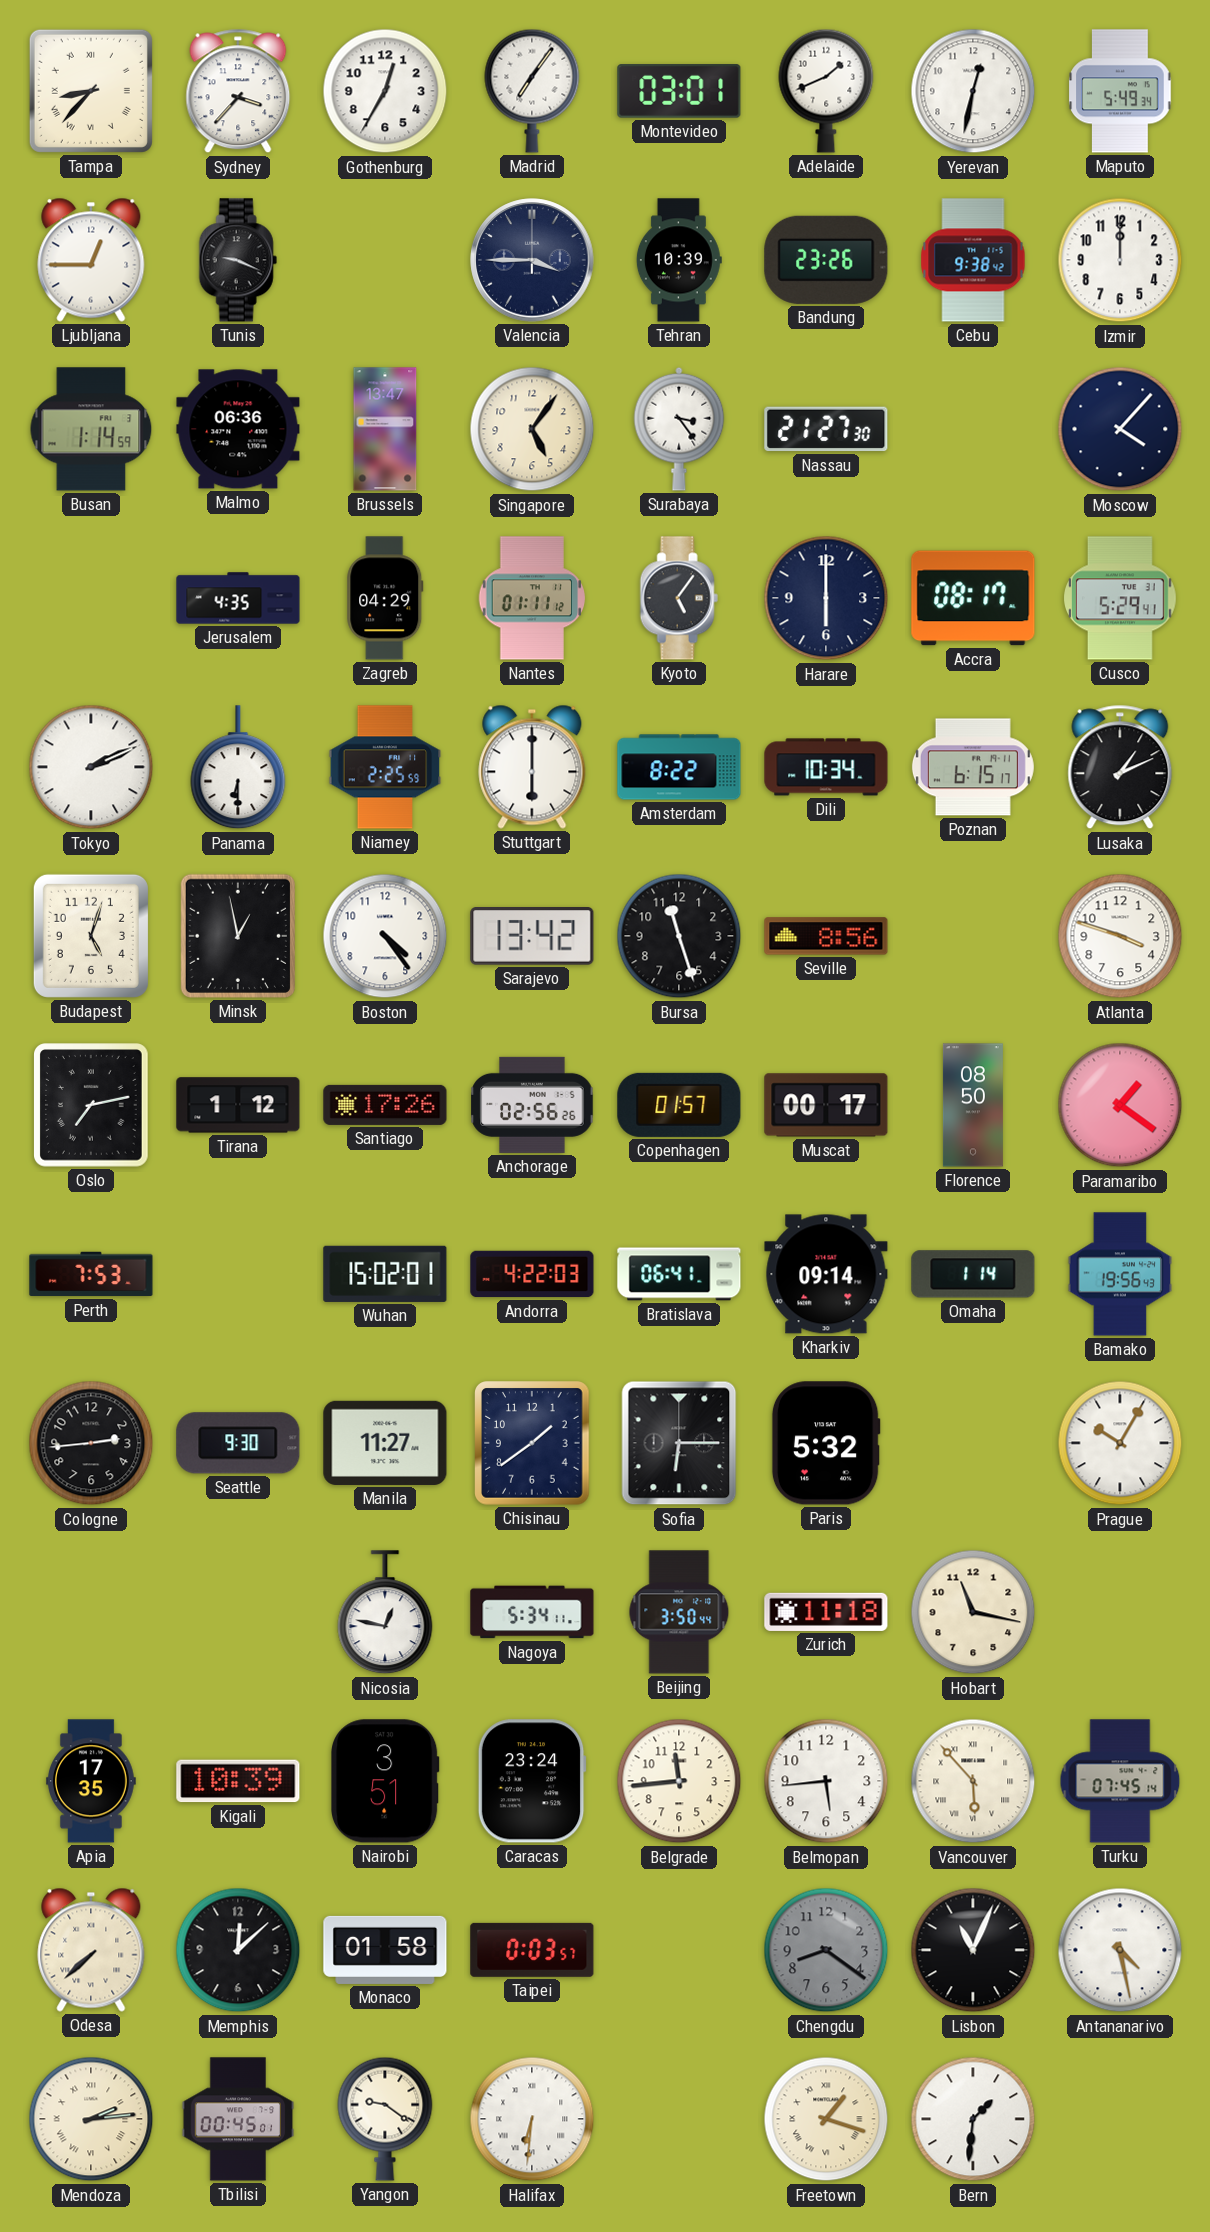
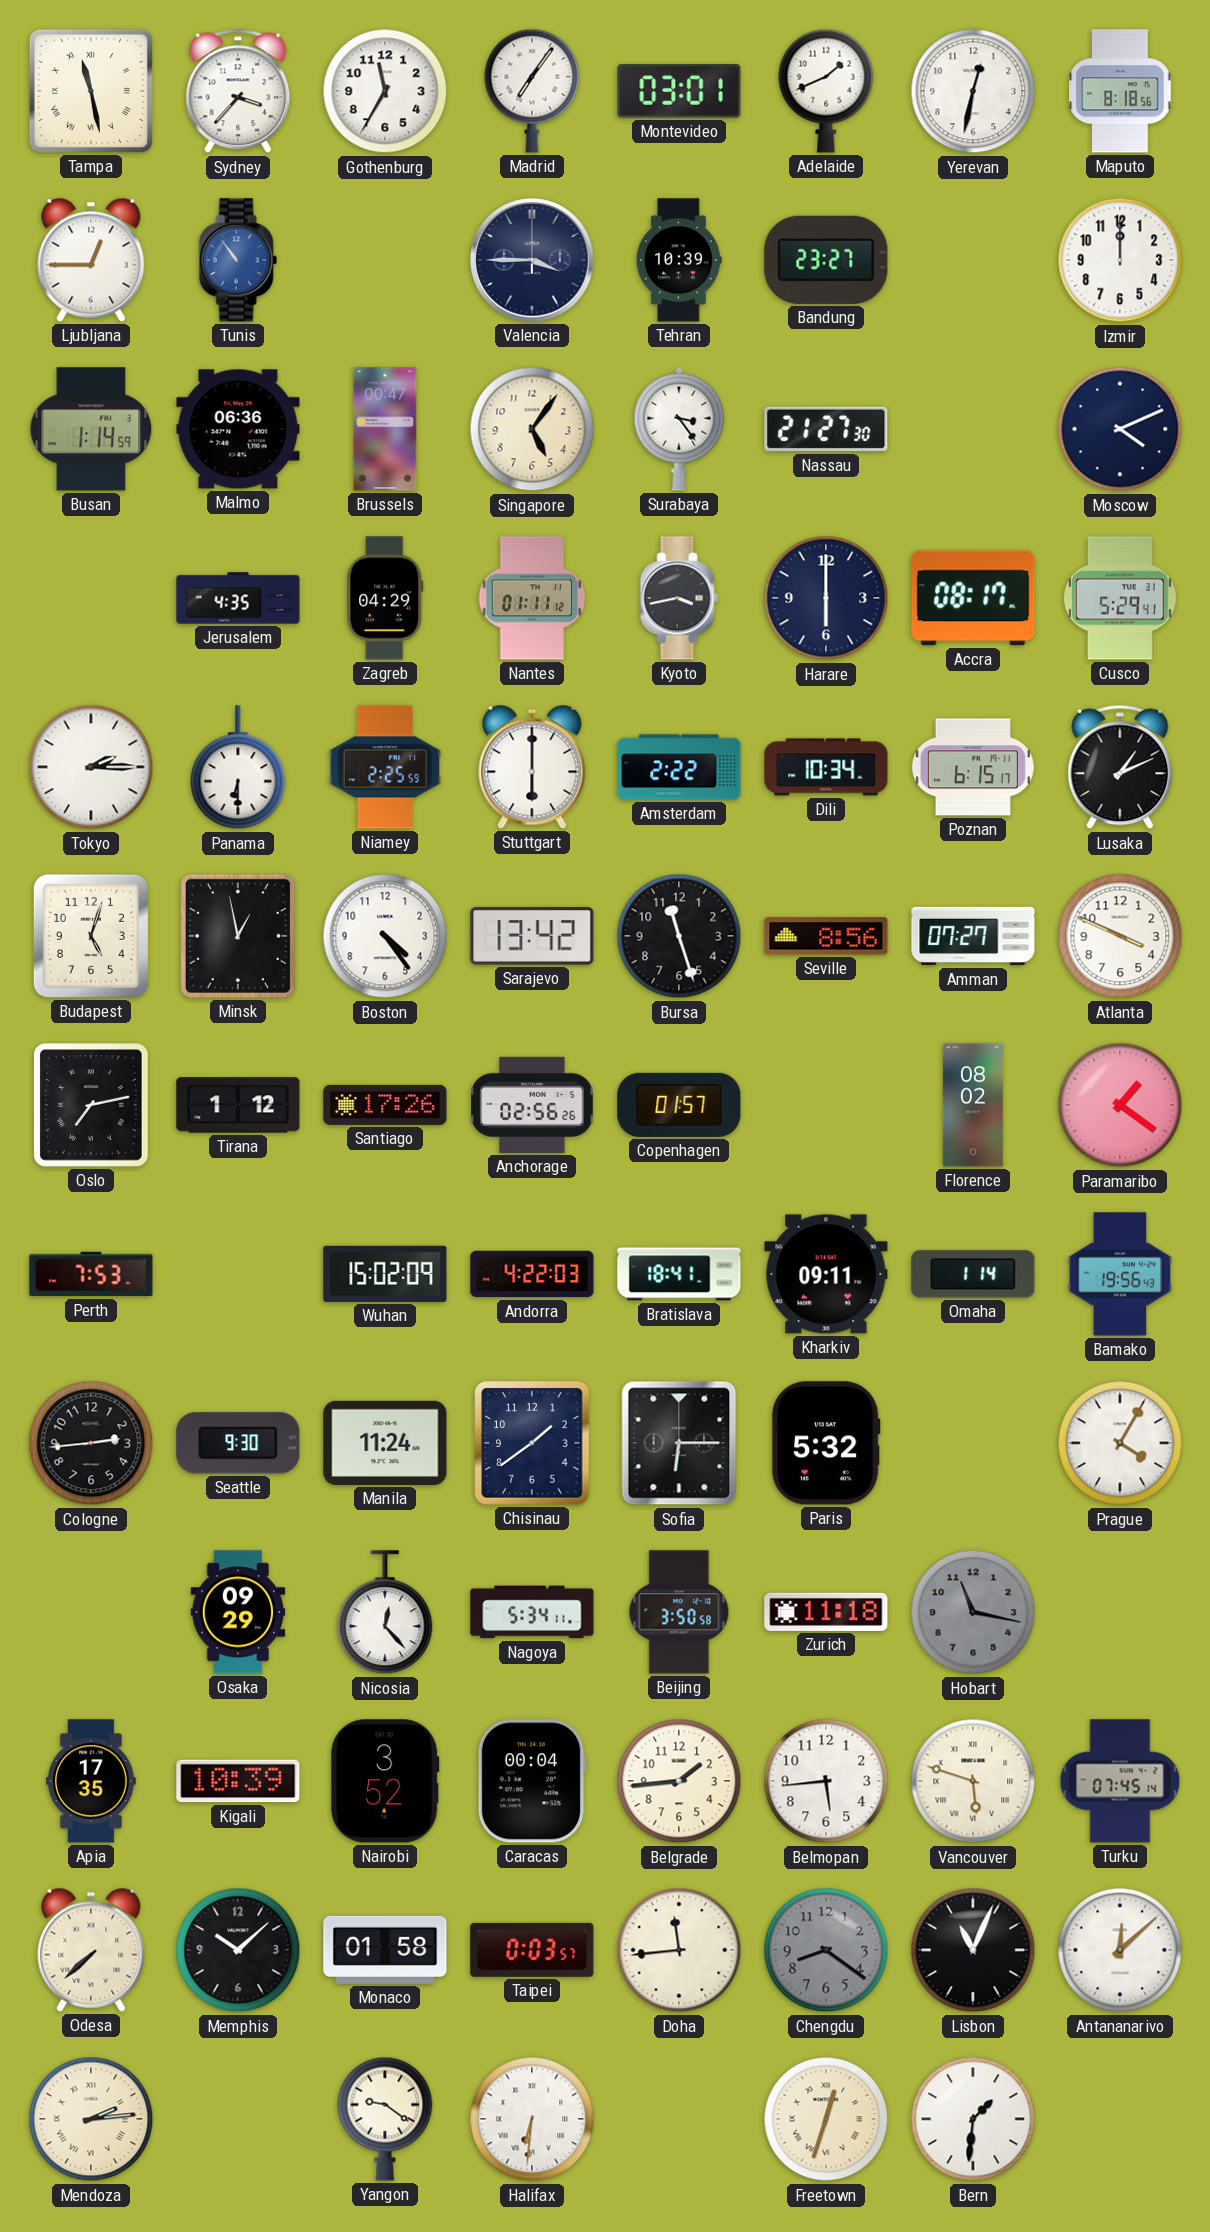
Tampa: 8:37 -> 11:28
Gothenburg: 12:35 -> 11:35
Maputo: 5:49 -> 8:18
Tunis: 9:19 -> 10:54
Tunis dial: black -> blue
Bandung: 23:26 -> 23:27
Cebu: 9:38 -> none
Brussels: 13:47 -> 00:47
Moscow: 4:07 -> 4:11
Kyoto: 5:06 -> 3:43
Tokyo: 2:11 -> 2:15
Amsterdam: 8:22 -> 2:22
Amman: none -> 07:27
Atlanta: 3:48 -> 3:49
Muscat: 00:17 -> none
Florence: 08:50 -> 08:02
Wuhan: 15:02:01 -> 15:02:09
Bratislava: 06:41 -> 18:41
Kharkiv: 09:14 -> 09:11
Manila: 11:27 -> 11:24
Prague: 10:05 -> 4:05
Osaka: none -> 09:29
Nicosia: 12:47 -> 12:23
Beijing: 3:50:44 -> 3:50:58
Hobart dial: cream -> grey
Nairobi: 3:51 -> 3:52
Caracas: 23:24 -> 00:04
Belgrade: 11:44 -> 1:44
Vancouver: 5:53 -> 5:48
Memphis: 12:08 -> 10:08
Doha: none -> 11:44
Antananarivo: 4:28 -> 12:08
Tbilisi: 00:45 -> none
Freetown: 1:18 -> 12:33
